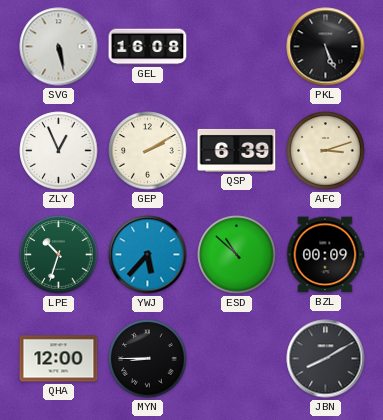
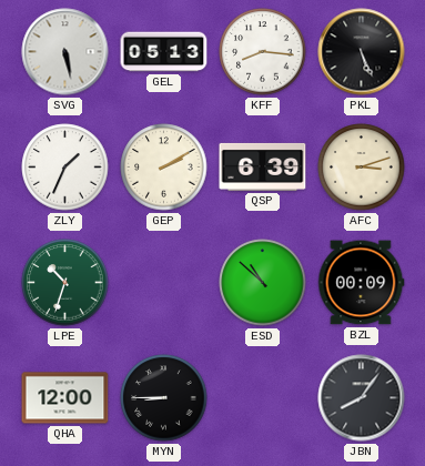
GEL: 16:08 -> 05:13
KFF: none -> 8:16
ZLY: 12:56 -> 1:34
YWJ: 5:37 -> none
JBN: 8:10 -> 8:06
